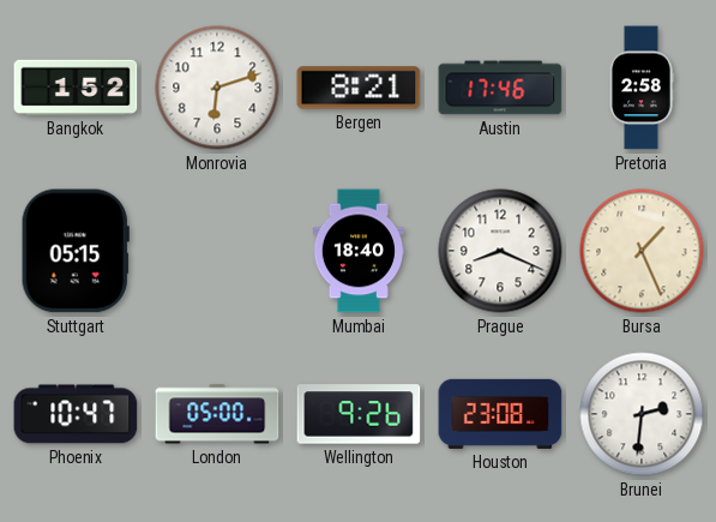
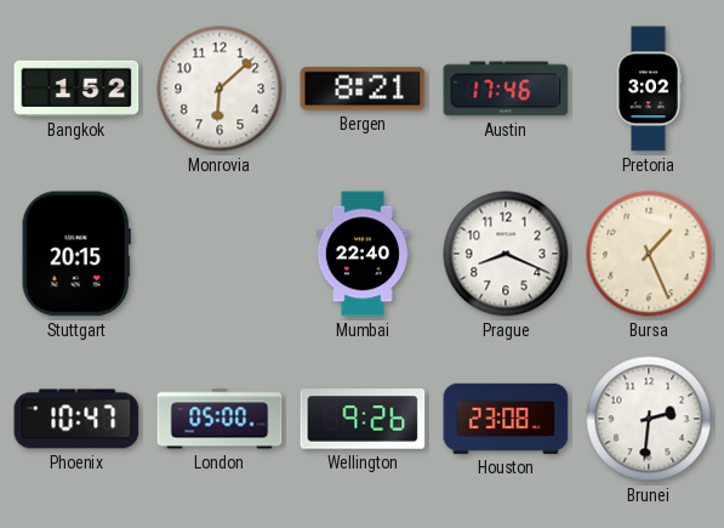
Monrovia: 6:12 -> 6:08
Pretoria: 2:58 -> 3:02
Stuttgart: 05:15 -> 20:15
Mumbai: 18:40 -> 22:40
